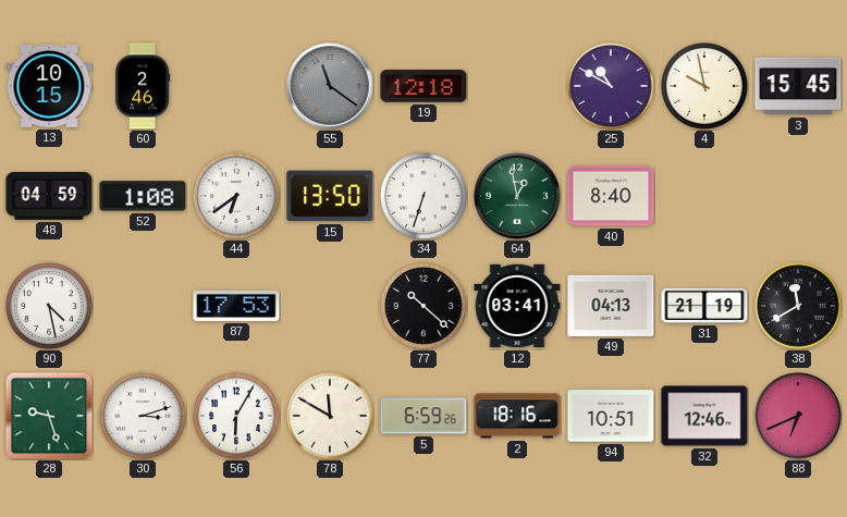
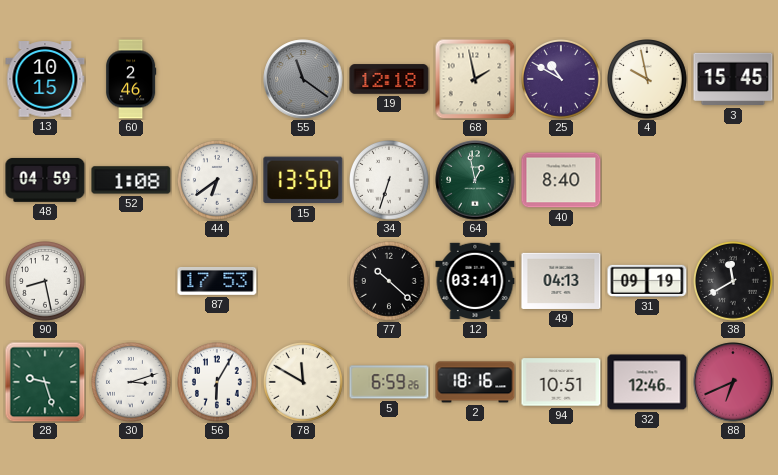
68: none -> 1:58
90: 4:28 -> 8:28
31: 21:19 -> 09:19
